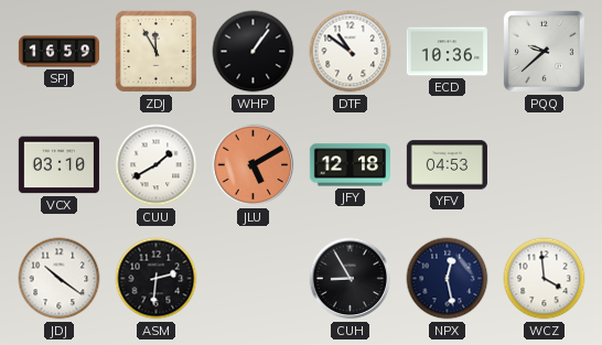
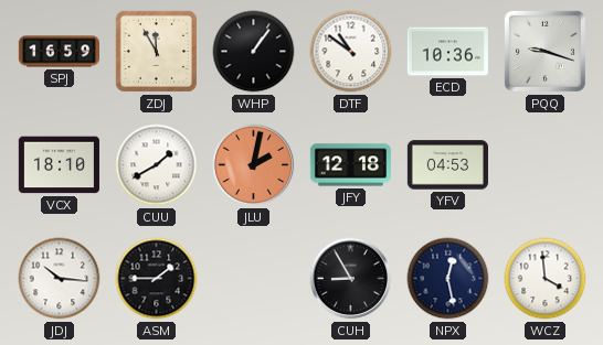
PQQ: 9:38 -> 9:18
VCX: 03:10 -> 18:10
JLU: 5:10 -> 2:02
JDJ: 10:21 -> 10:16
ASM: 2:31 -> 1:45
